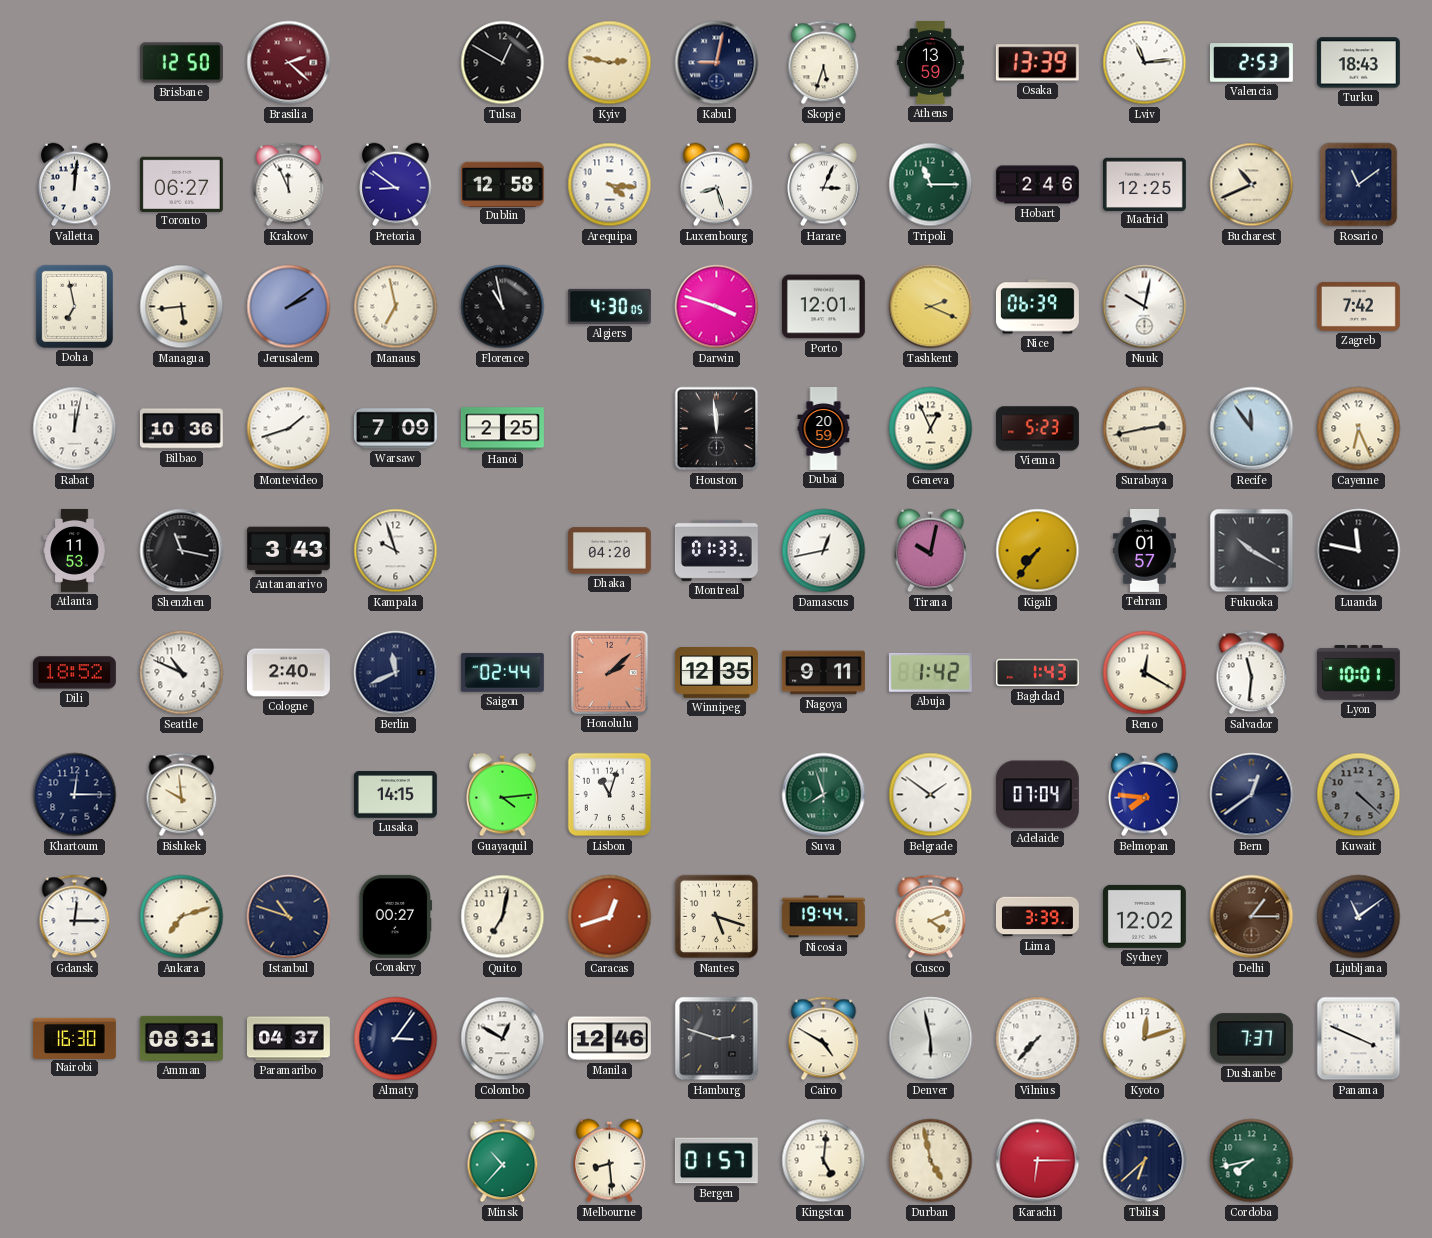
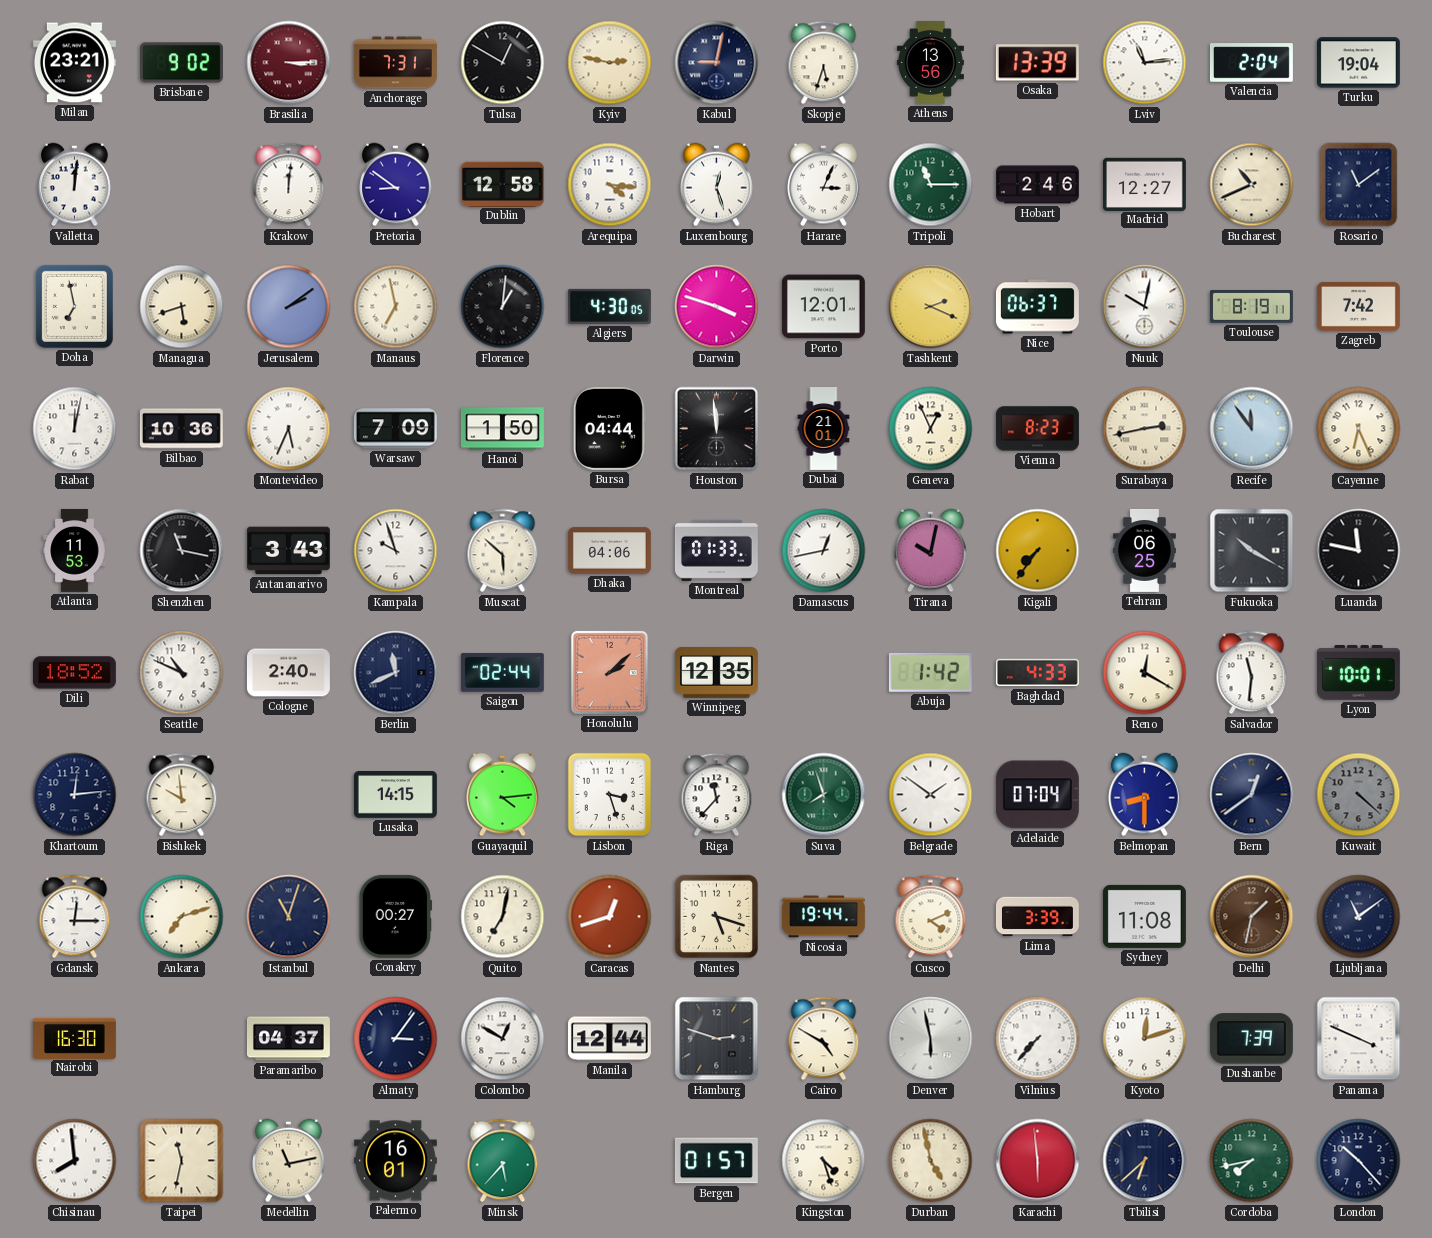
Milan: none -> 23:21
Brisbane: 12:50 -> 9:02
Brasilia: 2:22 -> 3:15
Anchorage: none -> 7:31
Athens: 13:59 -> 13:56
Valencia: 2:53 -> 2:04
Turku: 18:43 -> 19:04
Toronto: 06:27 -> none
Krakow: 11:56 -> 12:01
Luxembourg: 8:27 -> 12:27
Madrid: 12:25 -> 12:27
Managua: 5:44 -> 5:42
Florence: 10:58 -> 1:01
Nice: 06:39 -> 06:37
Toulouse: none -> 8:19
Montevideo: 1:42 -> 5:34
Hanoi: 2:25 -> 1:50
Bursa: none -> 04:44
Dubai: 20:59 -> 21:01
Vienna: 5:23 -> 8:23
Muscat: none -> 5:52
Dhaka: 04:20 -> 04:06
Tehran: 01:57 -> 06:25
Nagoya: 9:11 -> none
Baghdad: 1:43 -> 4:33
Khartoum: 12:15 -> 12:14
Lisbon: 11:03 -> 3:27
Riga: none -> 11:37
Belmopan: 7:46 -> 8:30
Istanbul: 10:48 -> 11:03
Sydney: 12:02 -> 11:08
Delhi: 1:15 -> 1:32
Amman: 08:31 -> none
Manila: 12:46 -> 12:44
Dushanbe: 7:37 -> 7:39
Chisinau: none -> 7:59
Taipei: none -> 11:32
Medellin: none -> 11:13
Palermo: none -> 16:01
Minsk: 10:37 -> 5:37
Melbourne: 8:29 -> none
Kingston: 5:01 -> 4:27
Karachi: 6:15 -> 5:59
London: none -> 10:23
